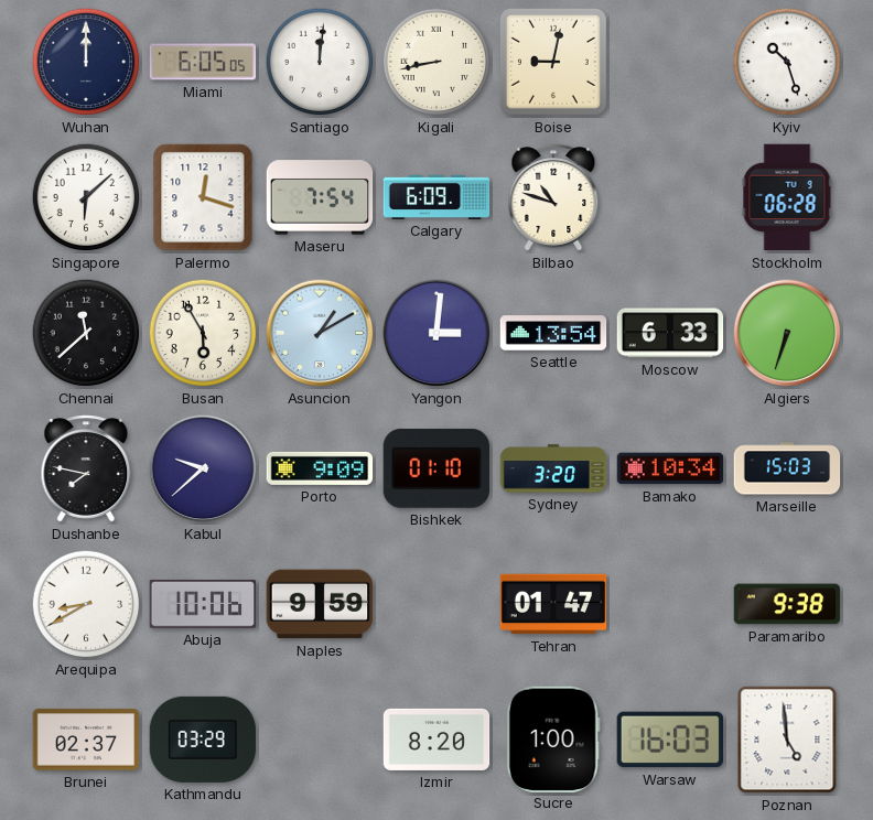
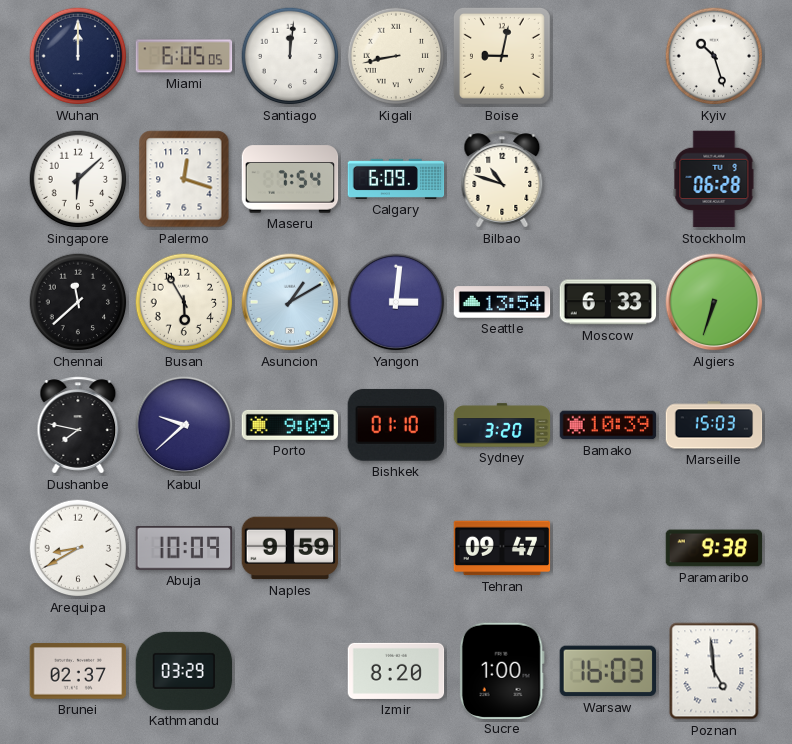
Bamako: 10:34 -> 10:39
Abuja: 10:06 -> 10:09
Tehran: 01:47 -> 09:47
